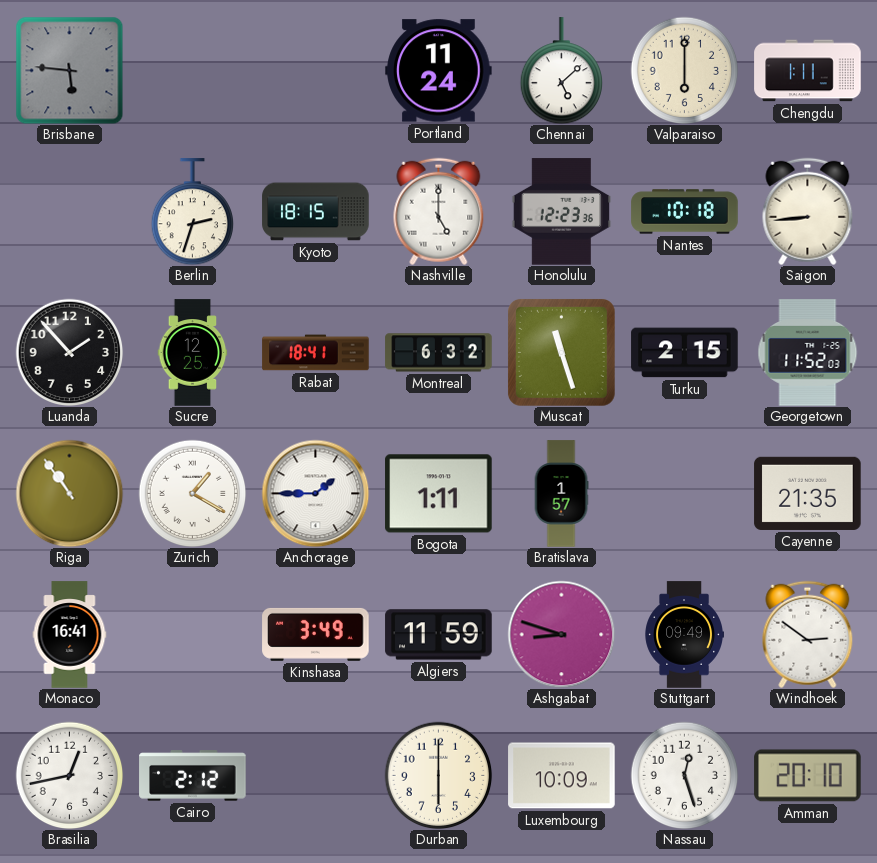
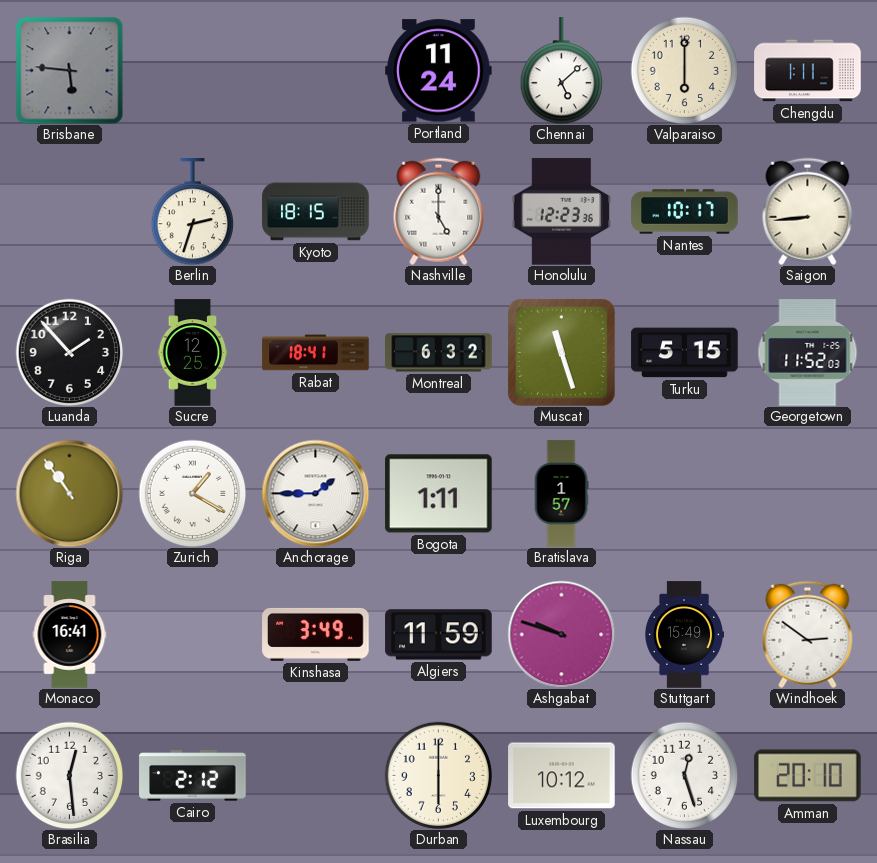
Nantes: 10:18 -> 10:17
Turku: 2:15 -> 5:15
Cayenne: 21:35 -> none
Ashgabat: 8:48 -> 9:48
Stuttgart: 09:49 -> 15:49
Brasilia: 12:43 -> 12:29
Luxembourg: 10:09 -> 10:12
